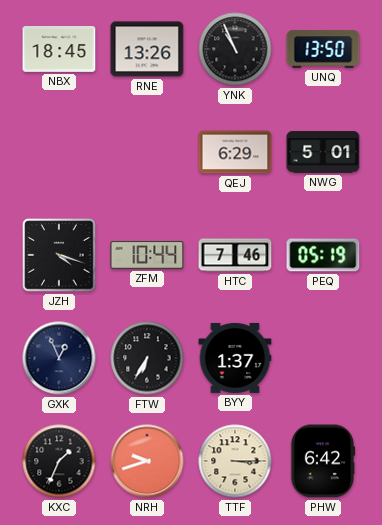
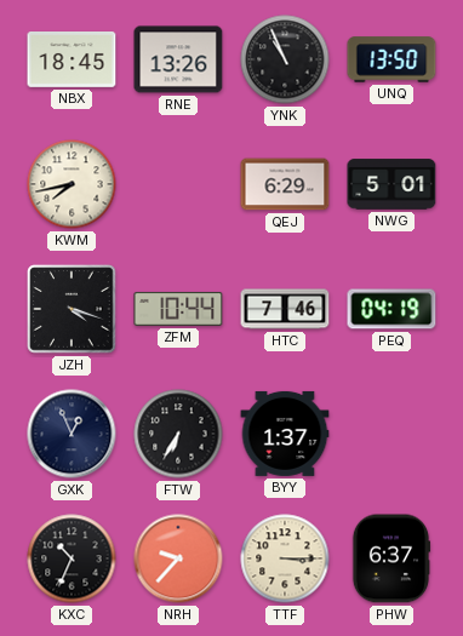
KWM: none -> 7:43
PEQ: 05:19 -> 04:19
KXC: 1:34 -> 10:34
NRH: 9:42 -> 9:37
PHW: 6:42 -> 6:37
